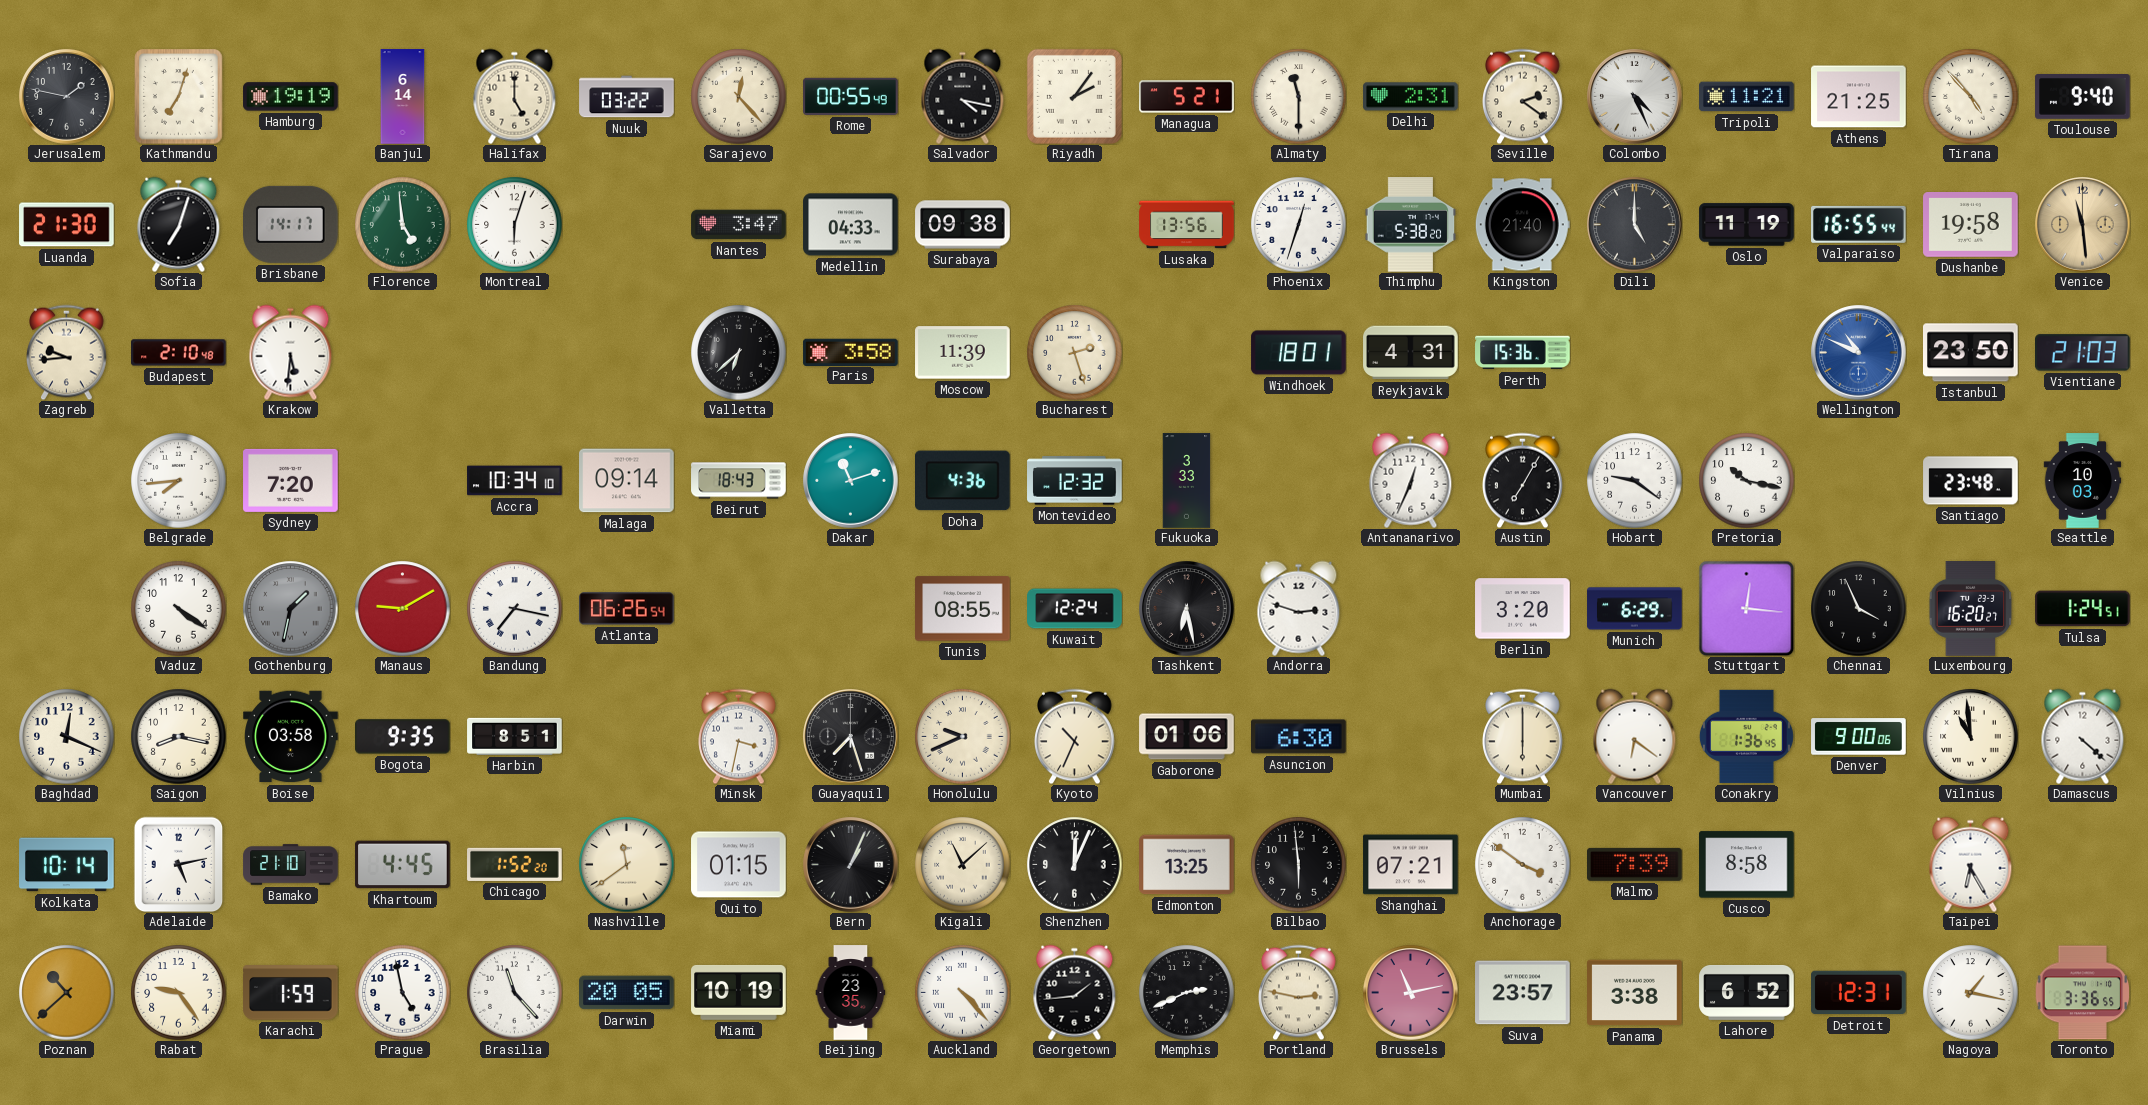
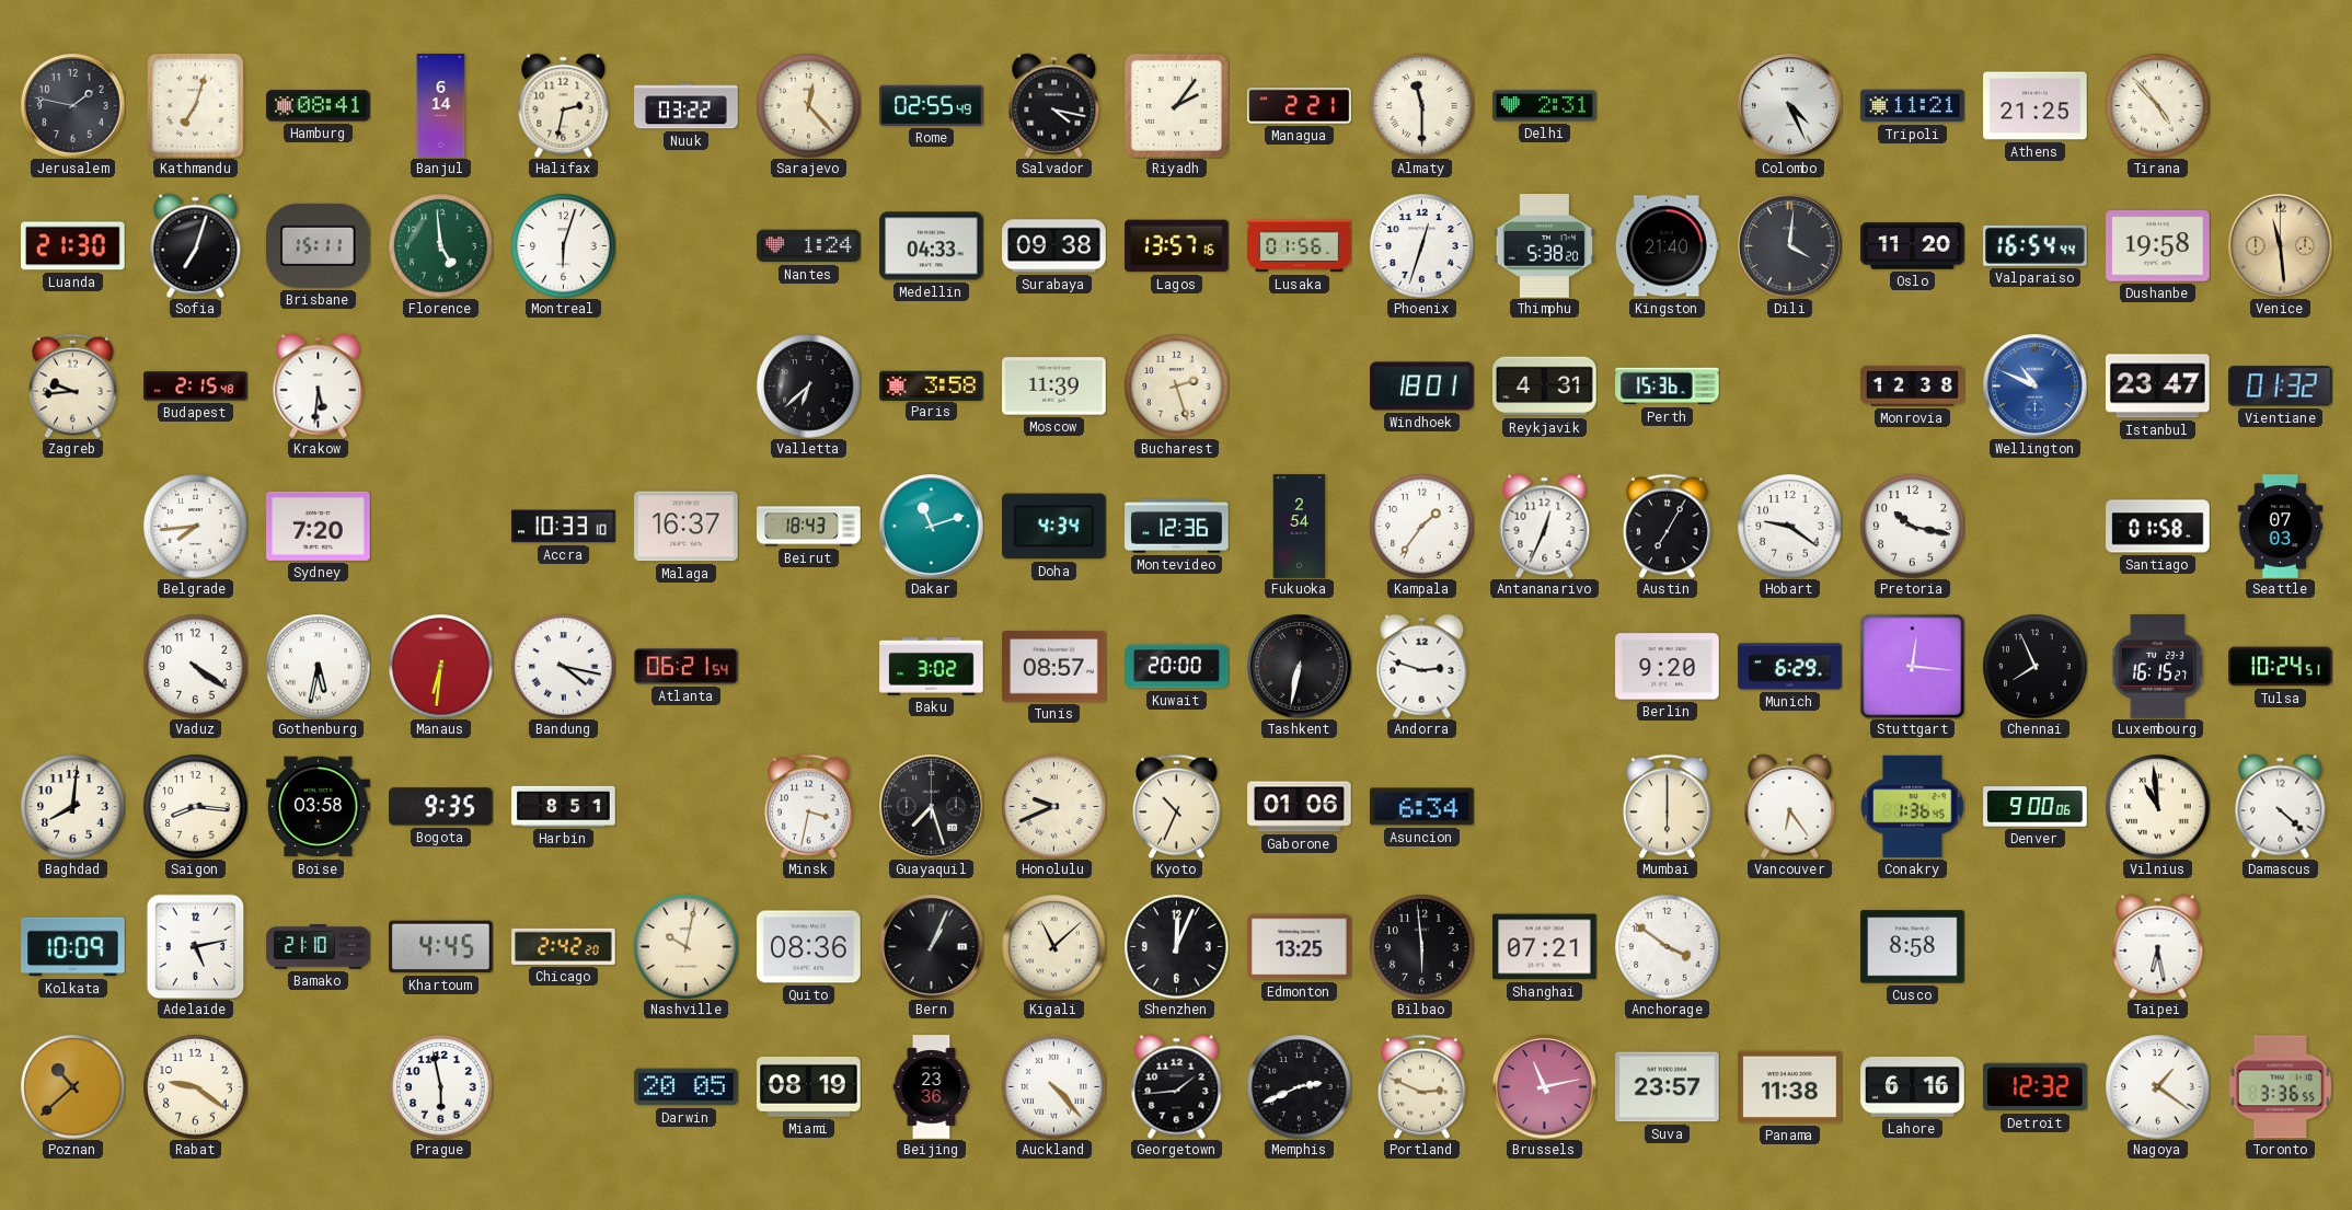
Hamburg: 19:19 -> 08:41
Halifax: 5:00 -> 2:32
Rome: 00:55 -> 02:55
Managua: 5:21 -> 2:21
Seville: 2:21 -> none
Toulouse: 9:40 -> none
Brisbane: 14:17 -> 15:11
Nantes: 3:47 -> 1:24
Lagos: none -> 13:57
Lusaka: 13:56 -> 01:56
Dili: 5:00 -> 4:01
Oslo: 11:19 -> 11:20
Valparaiso: 16:55 -> 16:54
Budapest: 2:10 -> 2:15
Monrovia: none -> 12:38
Istanbul: 23:50 -> 23:47
Vientiane: 21:03 -> 01:32
Accra: 10:34 -> 10:33
Malaga: 09:14 -> 16:37
Doha: 4:36 -> 4:34
Montevideo: 12:32 -> 12:36
Fukuoka: 3:33 -> 2:54
Kampala: none -> 1:36
Santiago: 23:48 -> 01:58
Seattle: 10:03 -> 07:03
Gothenburg: 1:32 -> 5:32
Gothenburg dial: grey -> white
Manaus: 9:10 -> 6:31
Bandung: 7:17 -> 4:17
Atlanta: 06:26 -> 06:21
Baku: none -> 3:02
Tunis: 08:55 -> 08:57
Kuwait: 12:24 -> 20:00
Tashkent: 6:28 -> 6:32
Berlin: 3:20 -> 9:20
Chennai: 3:56 -> 7:56
Luxembourg: 16:20 -> 16:15
Tulsa: 1:24 -> 10:24
Baghdad: 12:19 -> 8:01
Saigon: 8:17 -> 8:16
Asuncion: 6:30 -> 6:34
Vancouver: 6:21 -> 6:24
Kolkata: 10:14 -> 10:09
Chicago: 1:52 -> 2:42
Nashville: 11:39 -> 10:02
Quito: 01:15 -> 08:36
Malmo: 7:39 -> none
Taipei: 6:25 -> 6:28
Rabat: 9:24 -> 9:21
Karachi: 1:59 -> none
Prague: 4:58 -> 5:58
Brasilia: 11:23 -> none
Miami: 10:19 -> 08:19
Beijing: 23:35 -> 23:36
Portland: 2:47 -> 2:49
Panama: 3:38 -> 11:38
Lahore: 6:52 -> 6:16
Detroit: 12:31 -> 12:32
Nagoya: 1:17 -> 1:21
